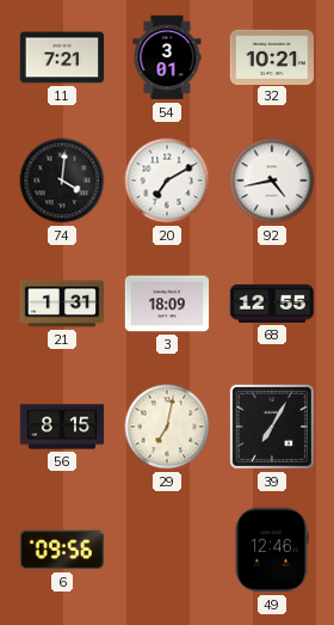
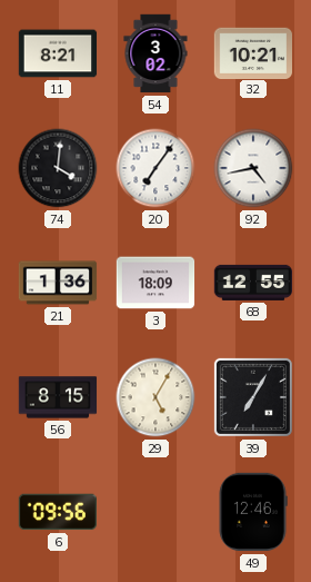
11: 7:21 -> 8:21
54: 3:01 -> 3:02
20: 7:10 -> 7:06
21: 1:31 -> 1:36
29: 7:02 -> 5:05
